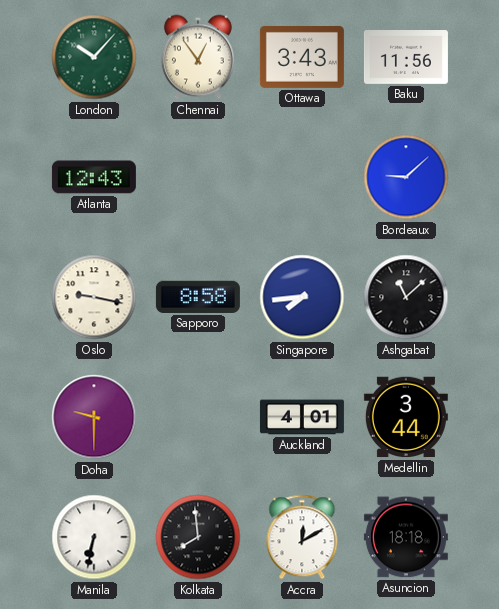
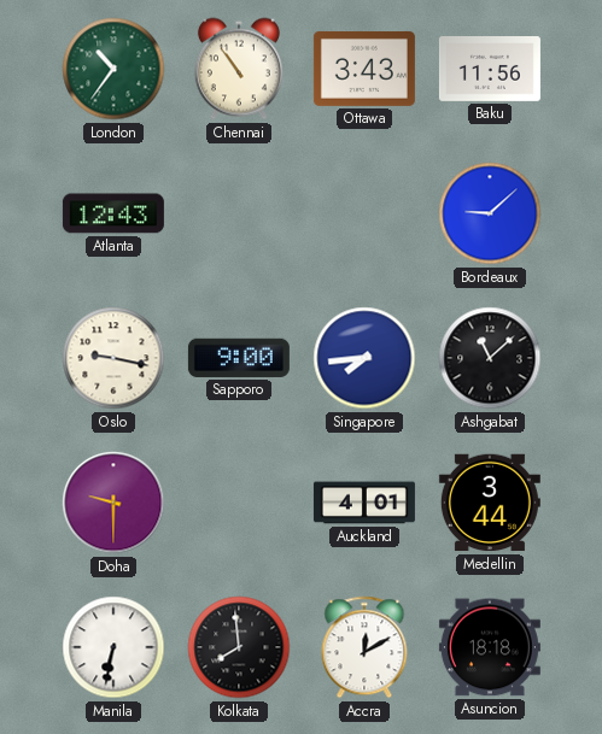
London: 10:07 -> 10:36
Chennai: 12:54 -> 10:54
Sapporo: 8:58 -> 9:00
